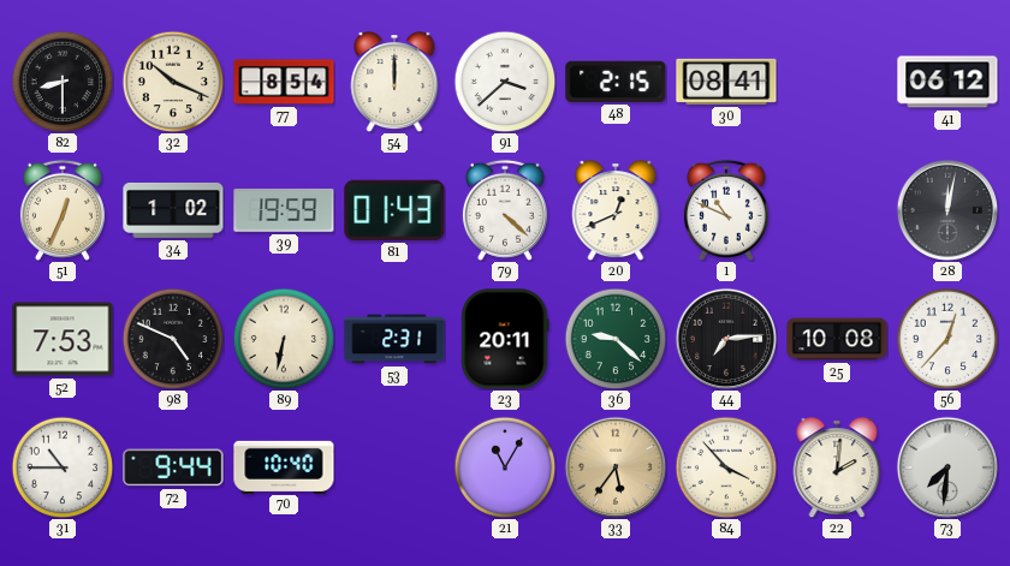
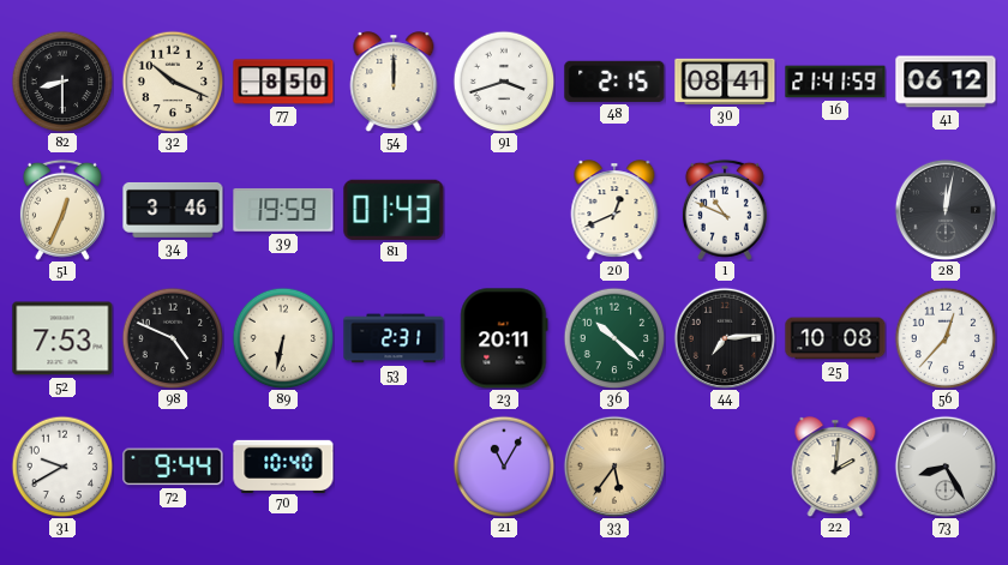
77: 8:54 -> 8:50
91: 3:38 -> 3:42
16: none -> 21:41
34: 1:02 -> 3:46
79: 4:22 -> none
36: 9:22 -> 10:22
31: 10:45 -> 9:40
84: 3:53 -> none
73: 7:31 -> 8:25
